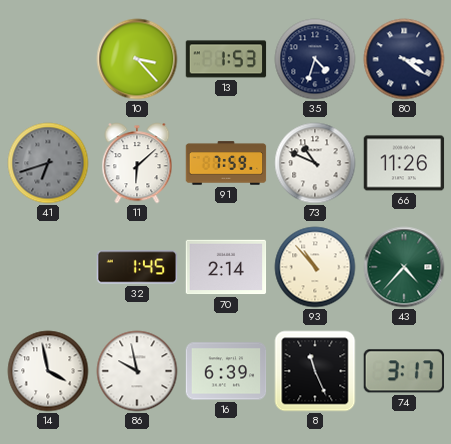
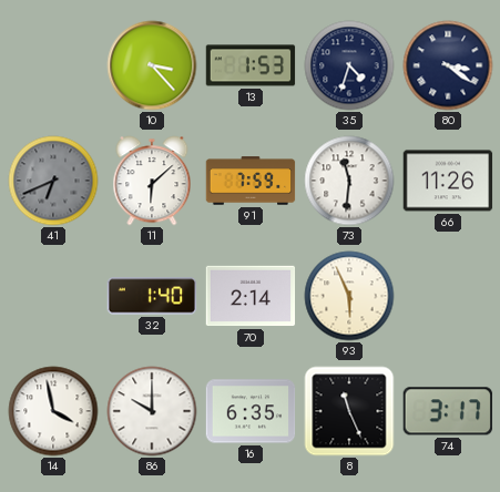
41: 6:42 -> 6:41
73: 10:49 -> 11:31
32: 1:45 -> 1:40
93: 10:53 -> 5:56
43: 4:37 -> none
86: 9:58 -> 10:00
16: 6:39 -> 6:35
